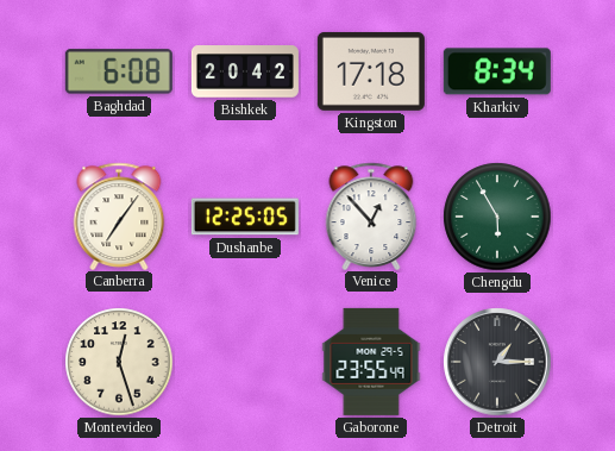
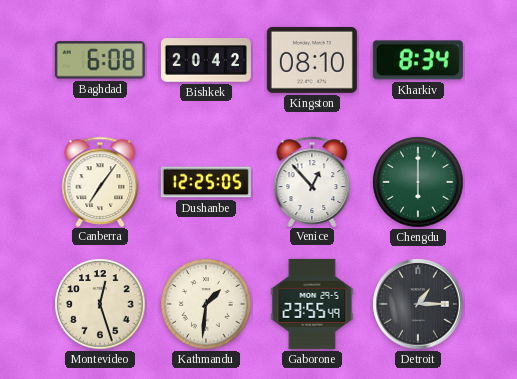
Kingston: 17:18 -> 08:10
Chengdu: 5:55 -> 6:00
Kathmandu: none -> 1:31
